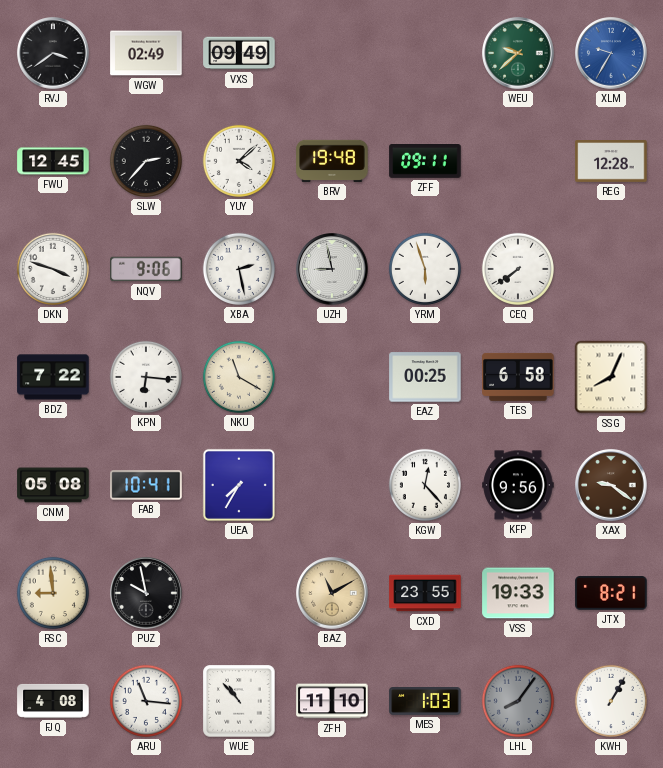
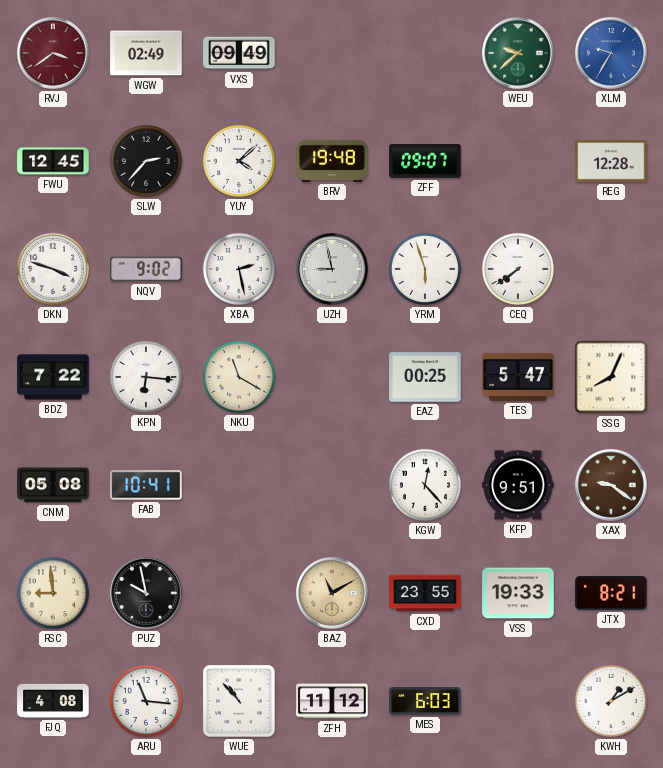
RVJ dial: black -> burgundy
ZFF: 09:11 -> 09:07
NQV: 9:06 -> 9:02
TES: 6:58 -> 5:47
UEA: 7:35 -> none
KFP: 9:56 -> 9:51
ZFH: 11:10 -> 11:12
MES: 1:03 -> 6:03
LHL: 8:06 -> none
KWH: 1:05 -> 1:10
